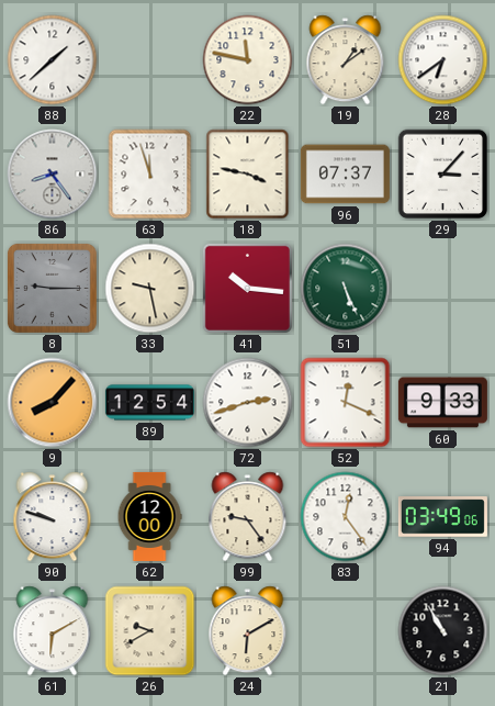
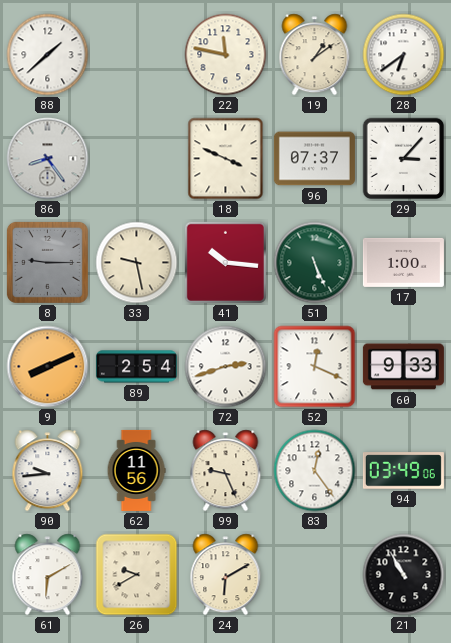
63: 11:57 -> none
18: 3:47 -> 3:49
17: none -> 1:00
9: 8:07 -> 8:11
89: 12:54 -> 2:54
90: 9:48 -> 9:44
62: 12:00 -> 11:56
99: 9:24 -> 9:26
